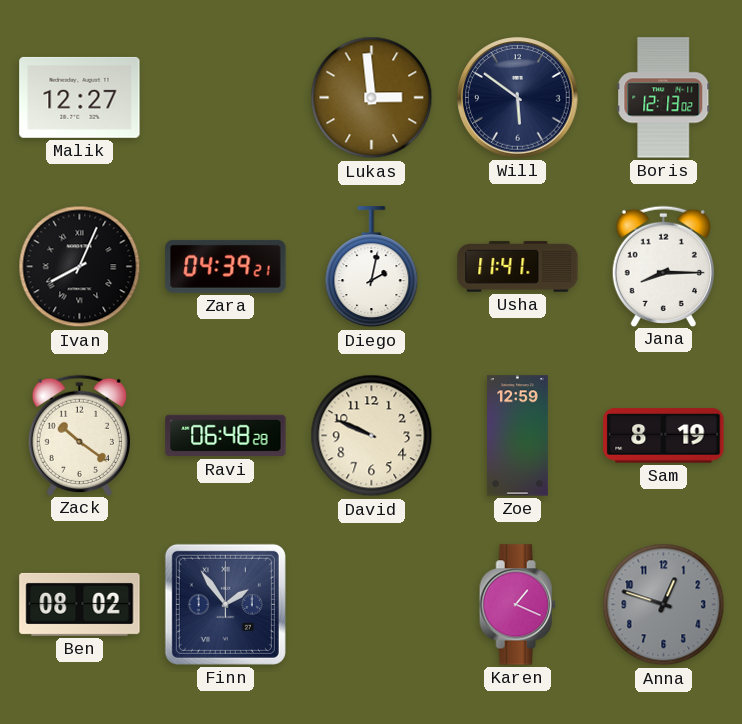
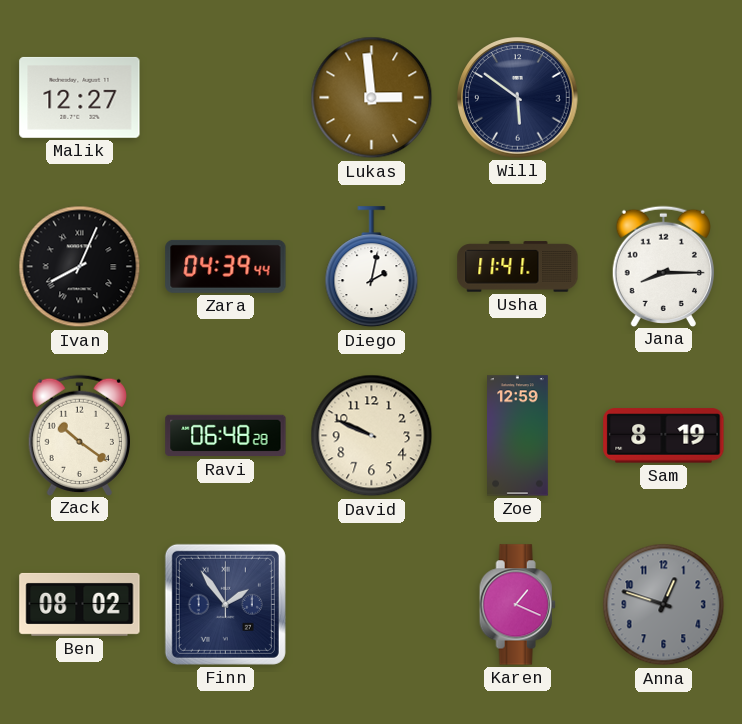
Boris: 12:13 -> none
Zara: 04:39:21 -> 04:39:44
